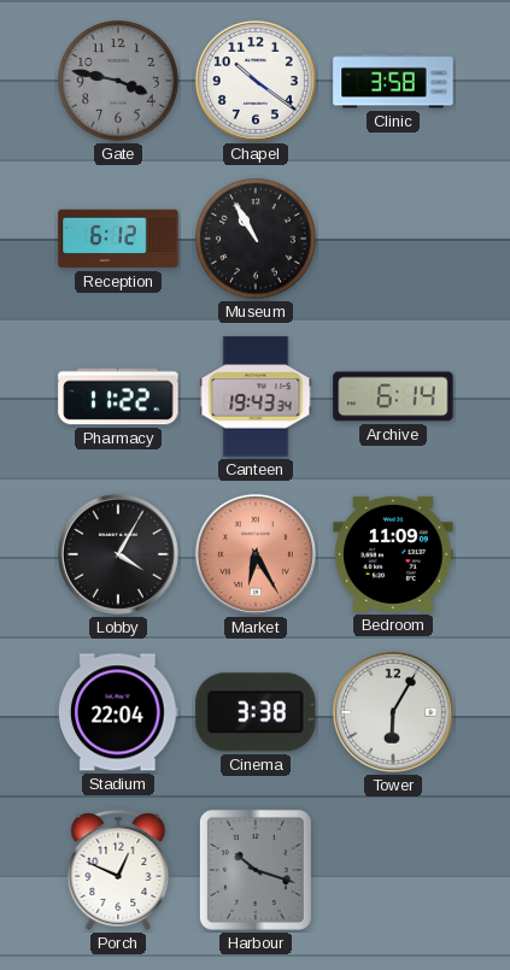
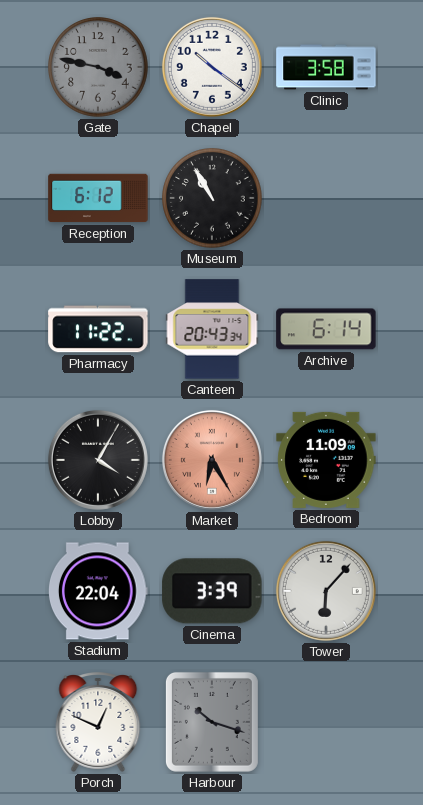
Canteen: 19:43 -> 20:43
Cinema: 3:38 -> 3:39
Tower: 6:05 -> 6:07
